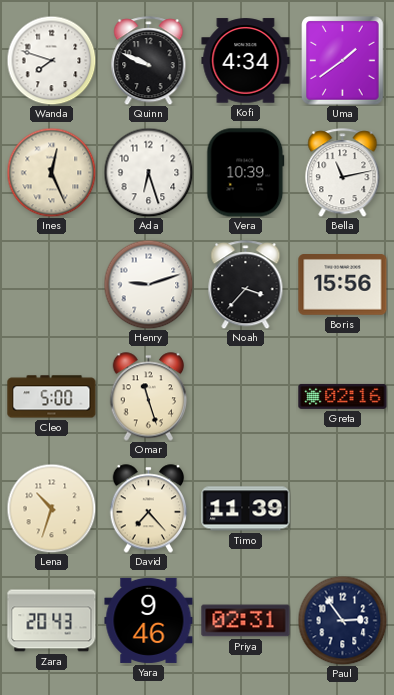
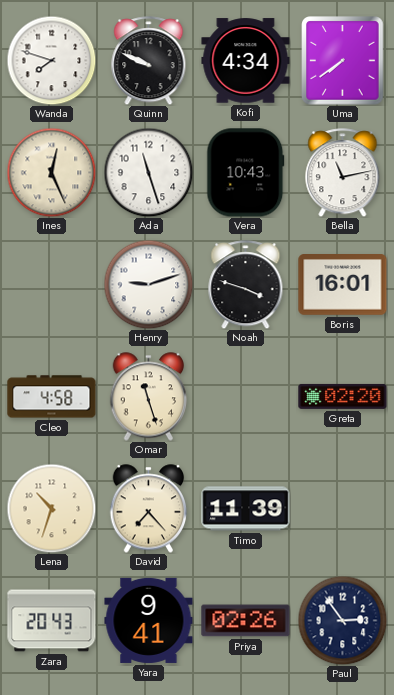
Uma: 1:39 -> 7:39
Ada: 6:27 -> 11:27
Vera: 10:39 -> 10:43
Noah: 3:37 -> 3:48
Boris: 15:56 -> 16:01
Cleo: 5:00 -> 4:58
Greta: 02:16 -> 02:20
Yara: 9:46 -> 9:41
Priya: 02:31 -> 02:26
